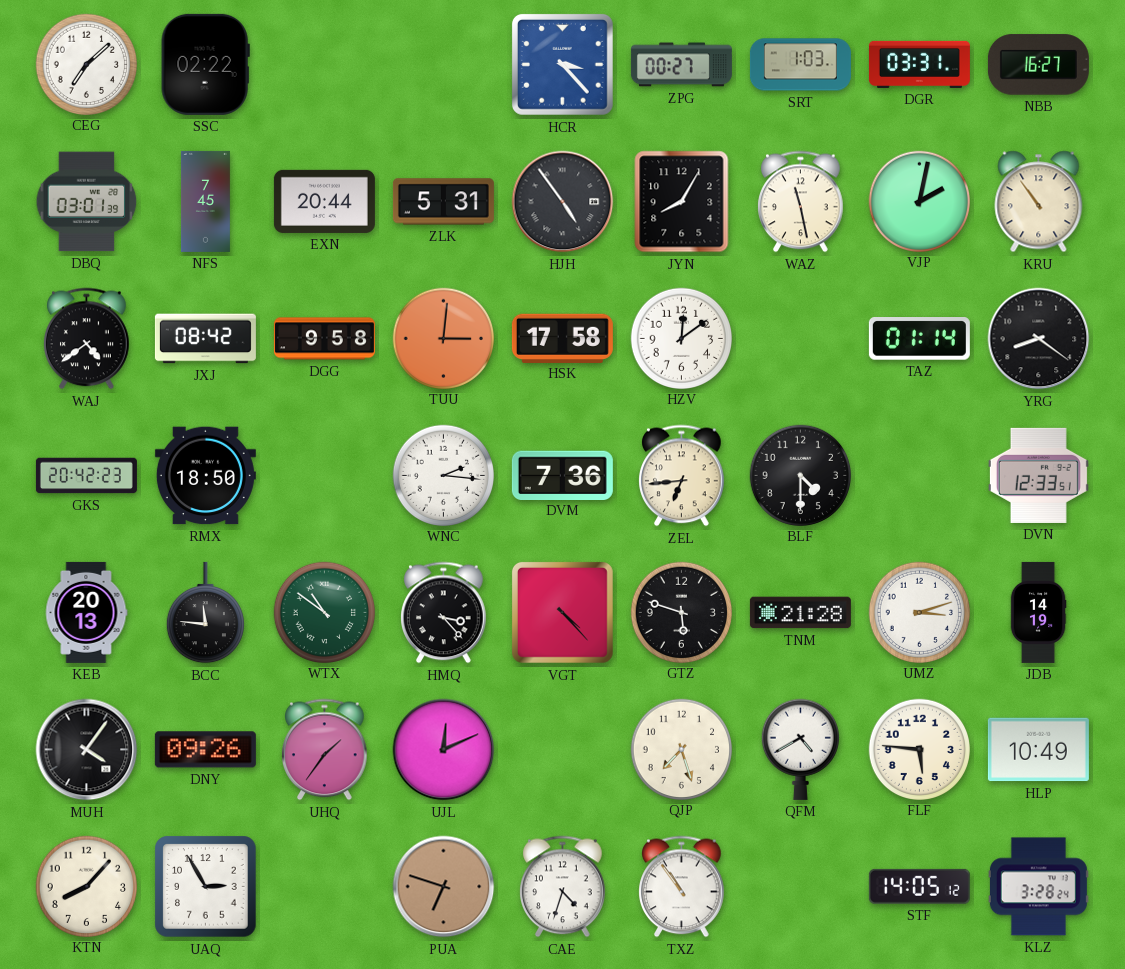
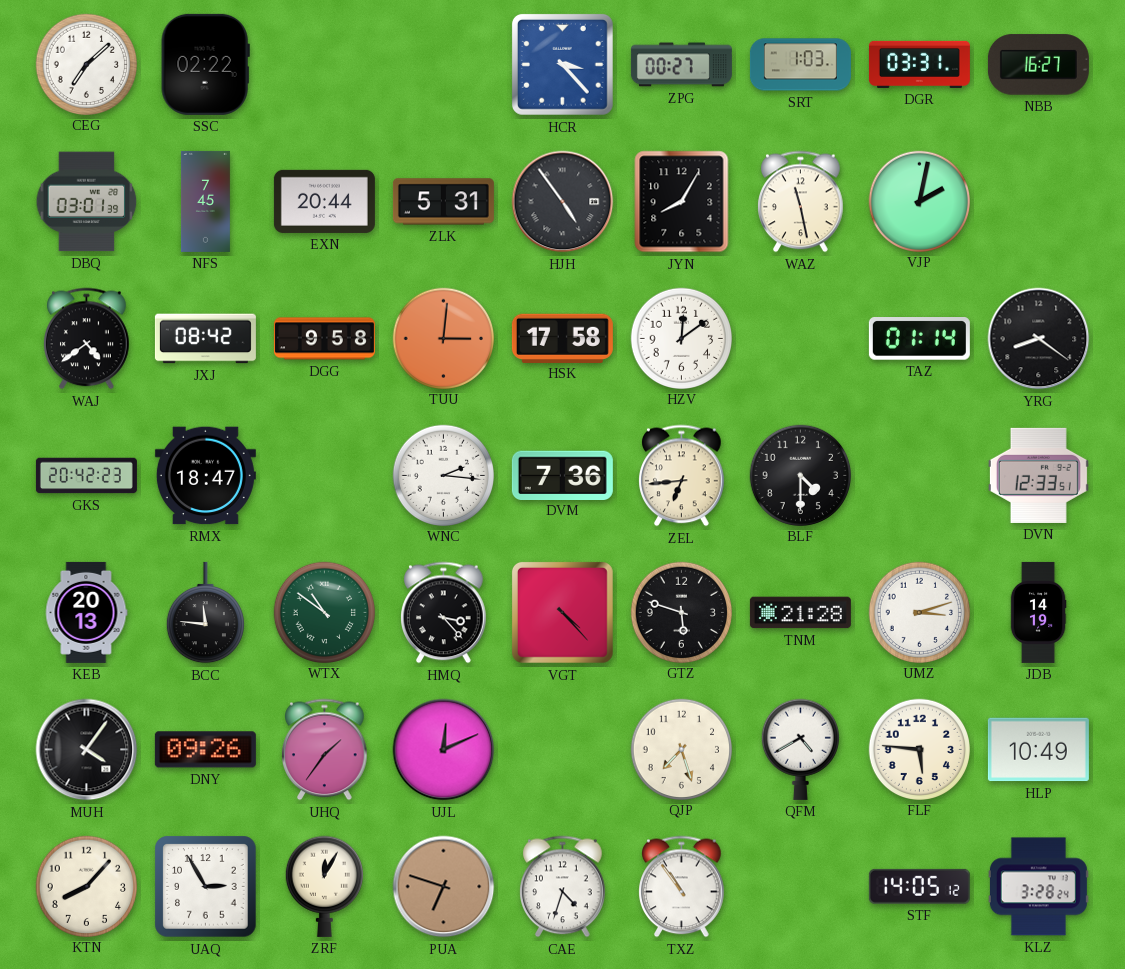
KRU: 10:54 -> none
RMX: 18:50 -> 18:47
ZRF: none -> 12:05
